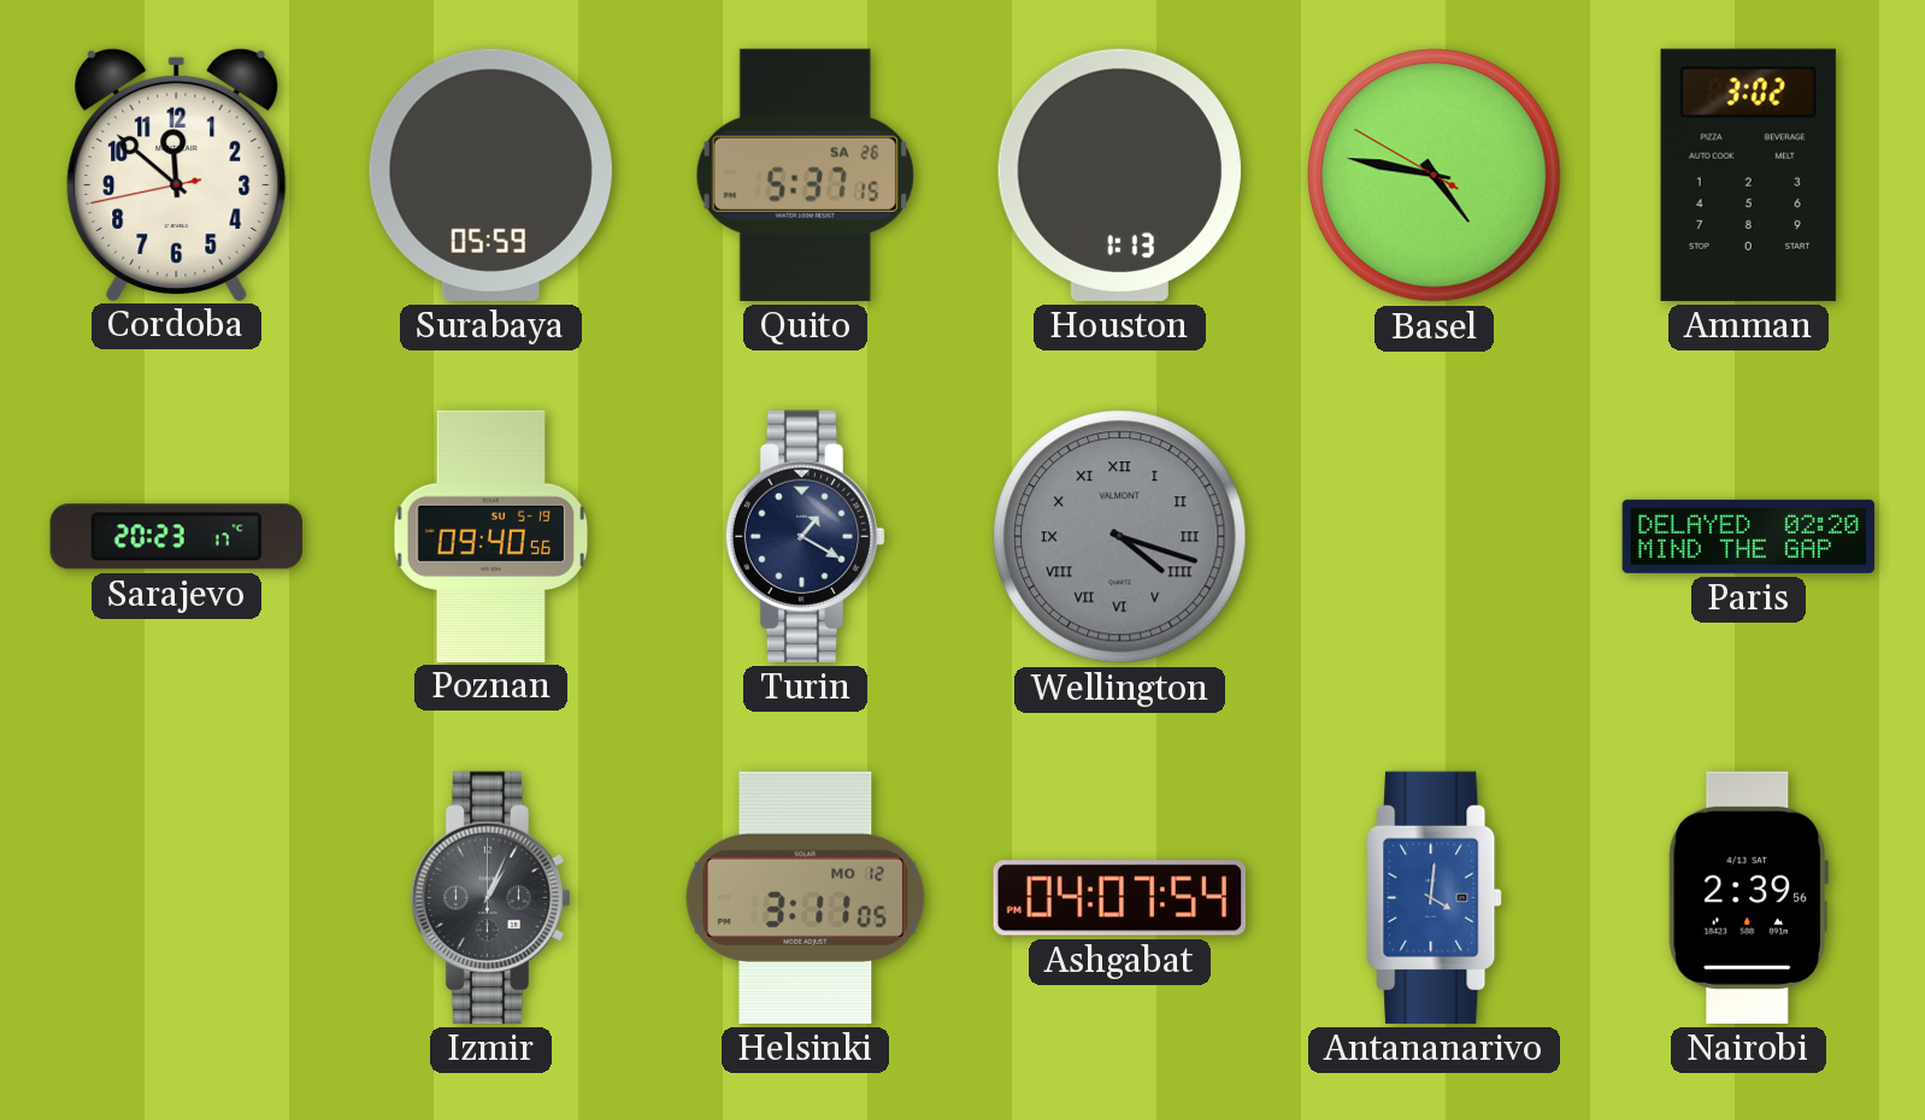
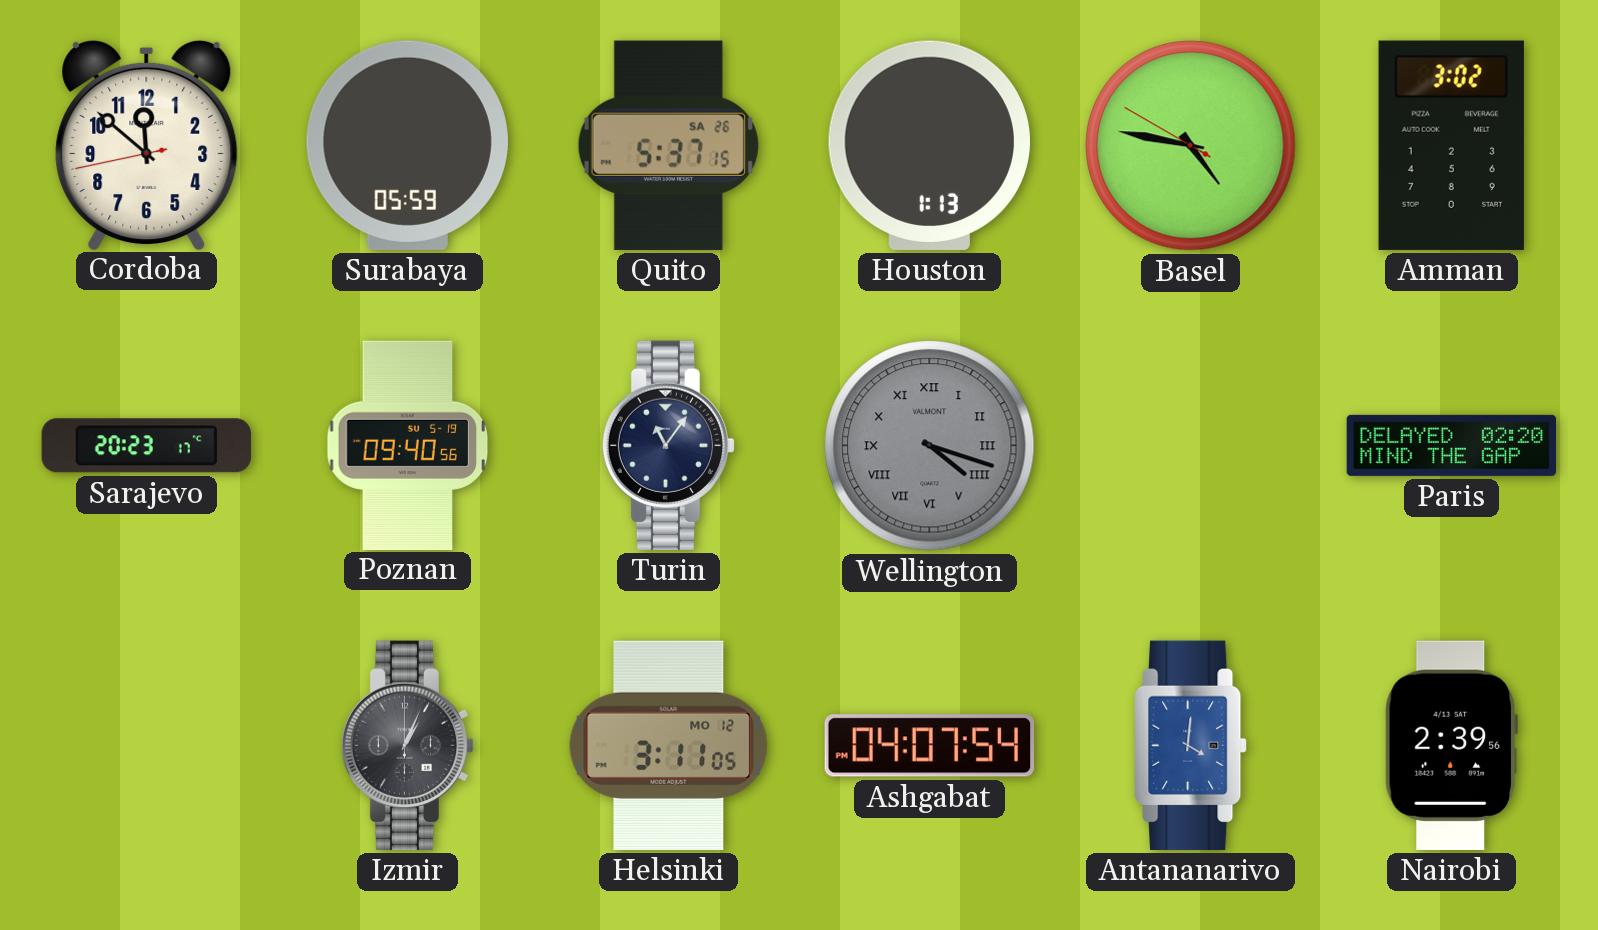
Turin: 1:20 -> 11:06
